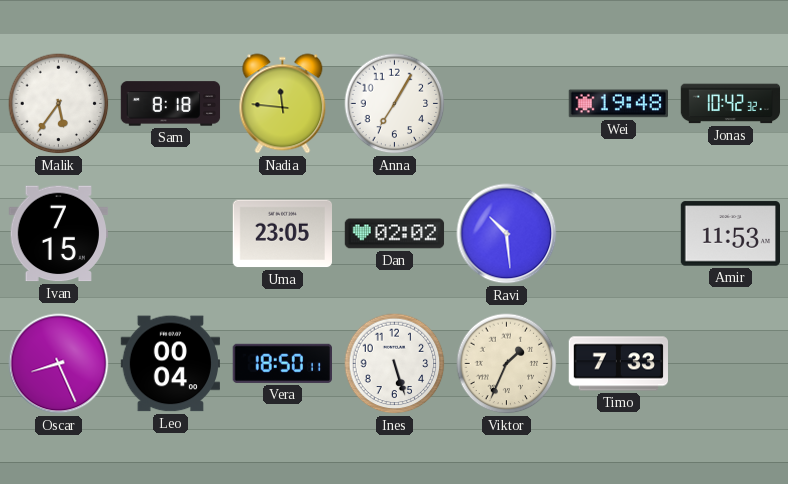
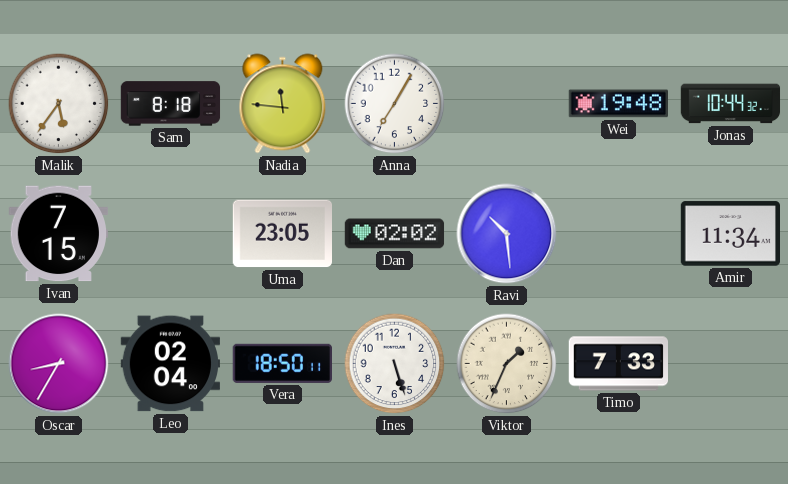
Jonas: 10:42 -> 10:44
Amir: 11:53 -> 11:34
Oscar: 8:26 -> 8:35
Leo: 00:04 -> 02:04
